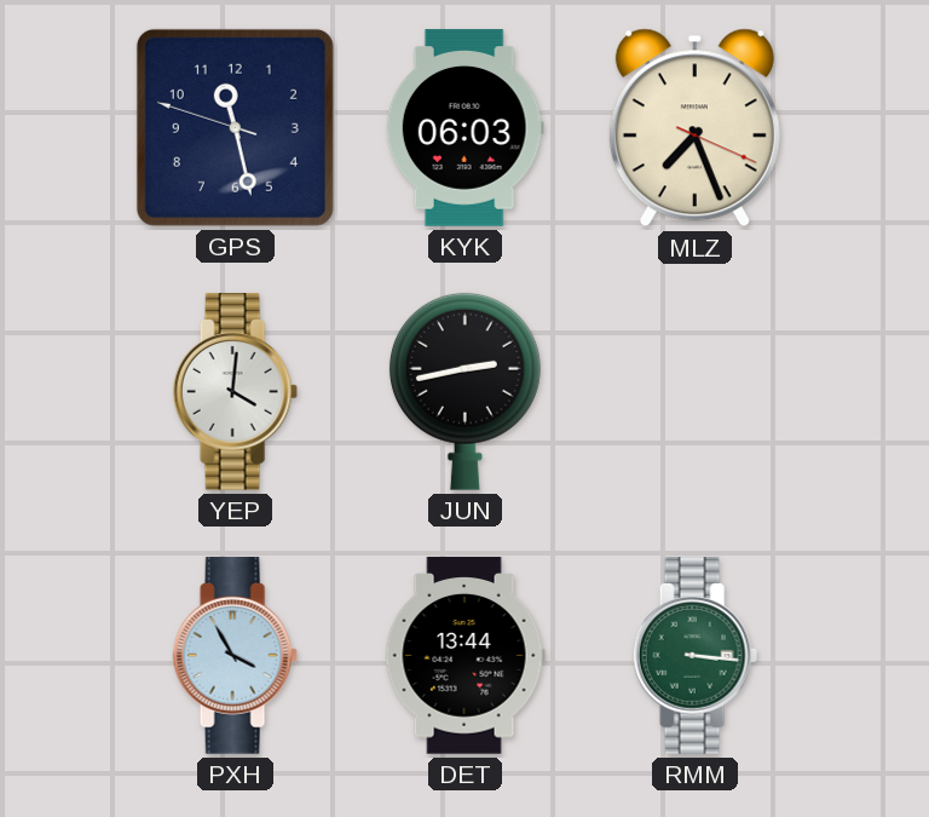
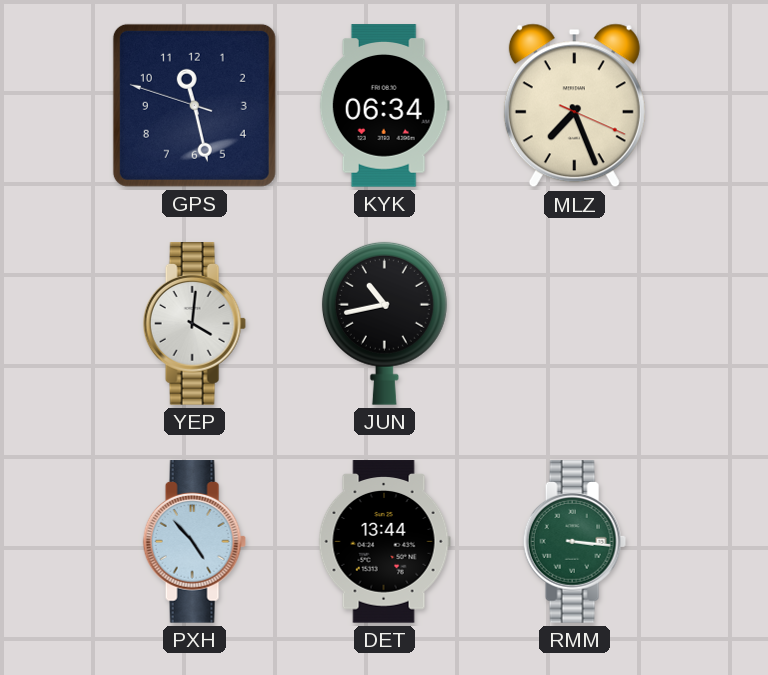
KYK: 06:03 -> 06:34
JUN: 2:43 -> 10:43
PXH: 3:55 -> 4:53
